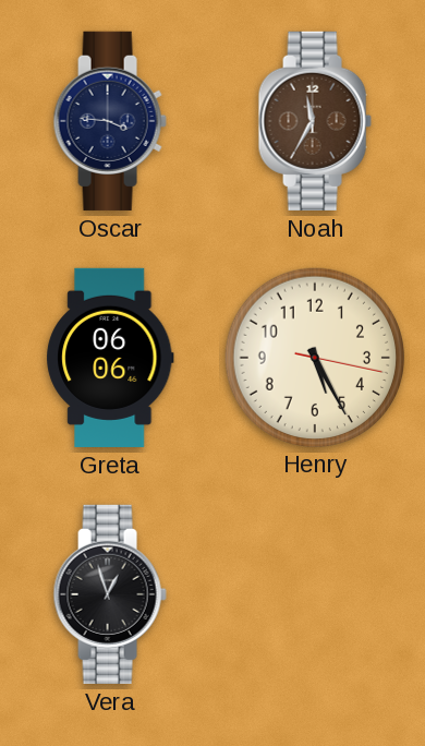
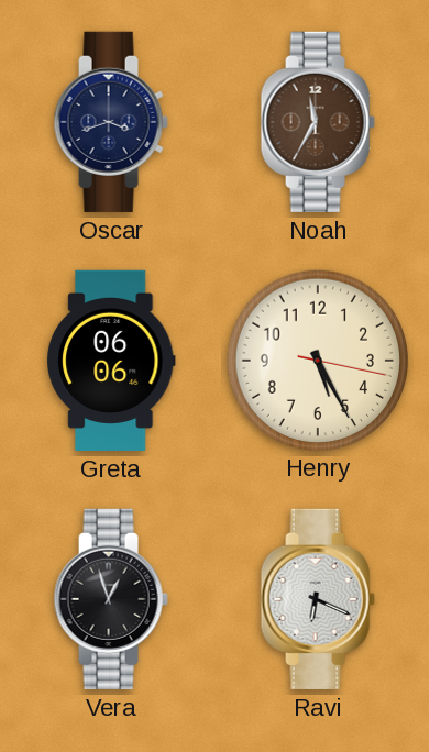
Oscar: 3:46 -> 3:42
Ravi: none -> 6:19
